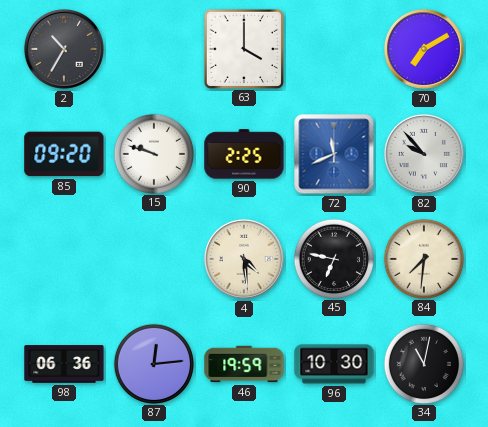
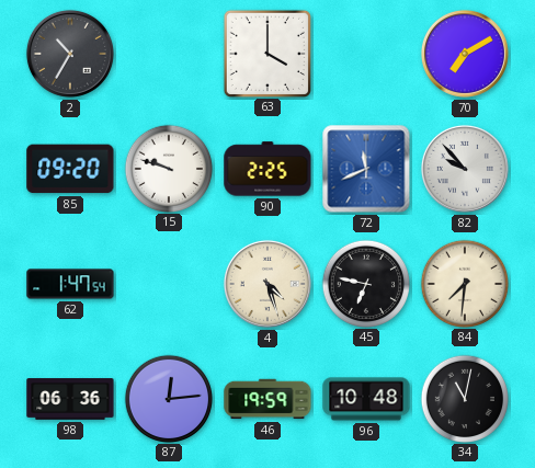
62: none -> 1:47
4: 4:29 -> 4:27
96: 10:30 -> 10:48
